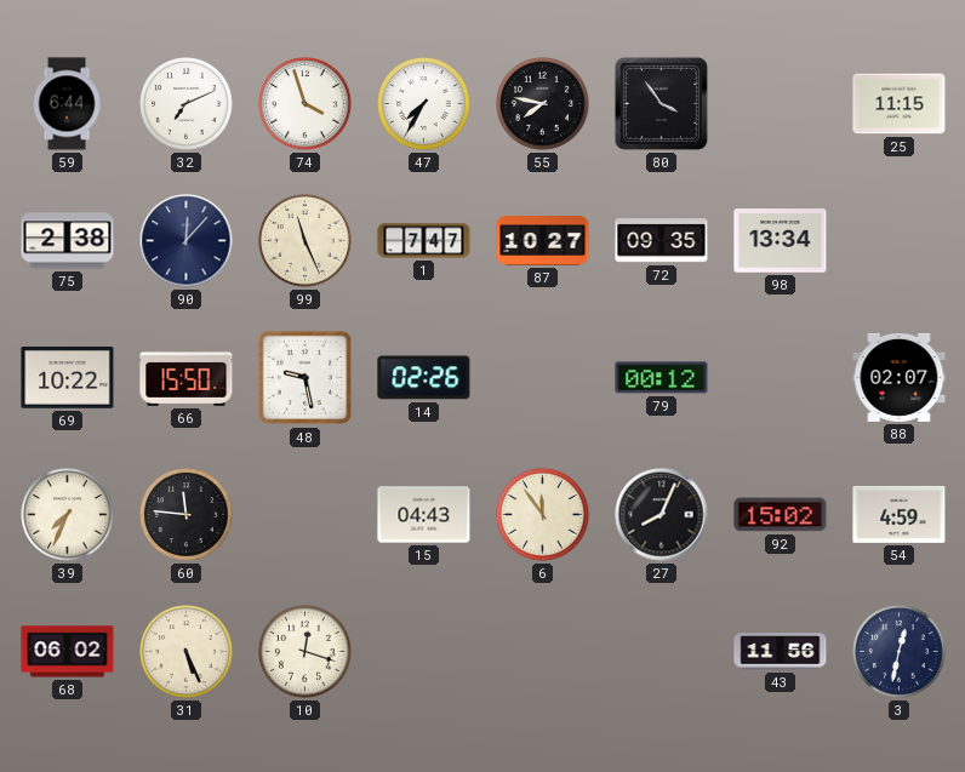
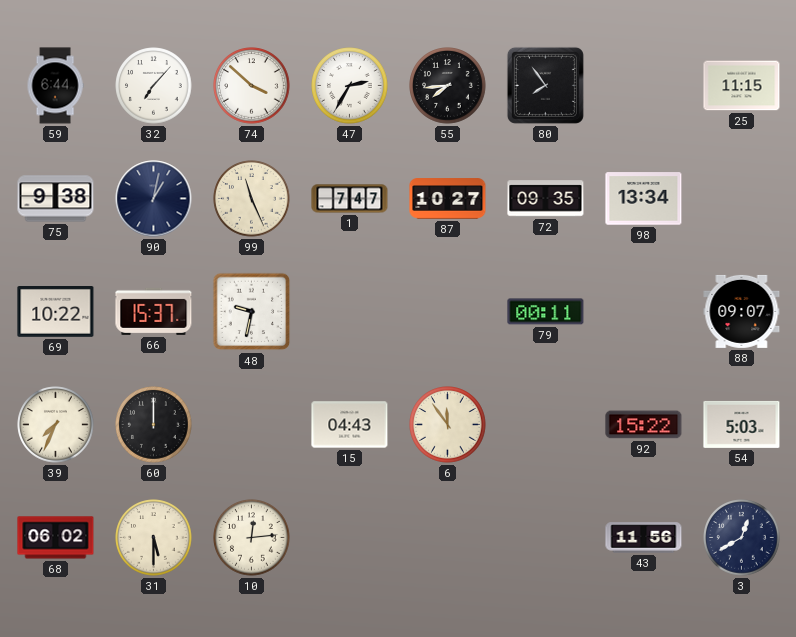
32: 7:11 -> 7:07
74: 3:57 -> 3:52
47: 7:35 -> 2:35
55: 7:47 -> 7:44
80: 3:54 -> 7:54
75: 2:38 -> 9:38
90: 12:07 -> 1:02
66: 15:50 -> 15:37
48: 9:28 -> 9:32
14: 02:26 -> none
79: 00:12 -> 00:11
88: 02:07 -> 09:07
60: 11:46 -> 12:00
27: 8:04 -> none
92: 15:02 -> 15:22
54: 4:59 -> 5:03
31: 5:26 -> 5:30
10: 12:18 -> 12:14
3: 12:32 -> 12:40
